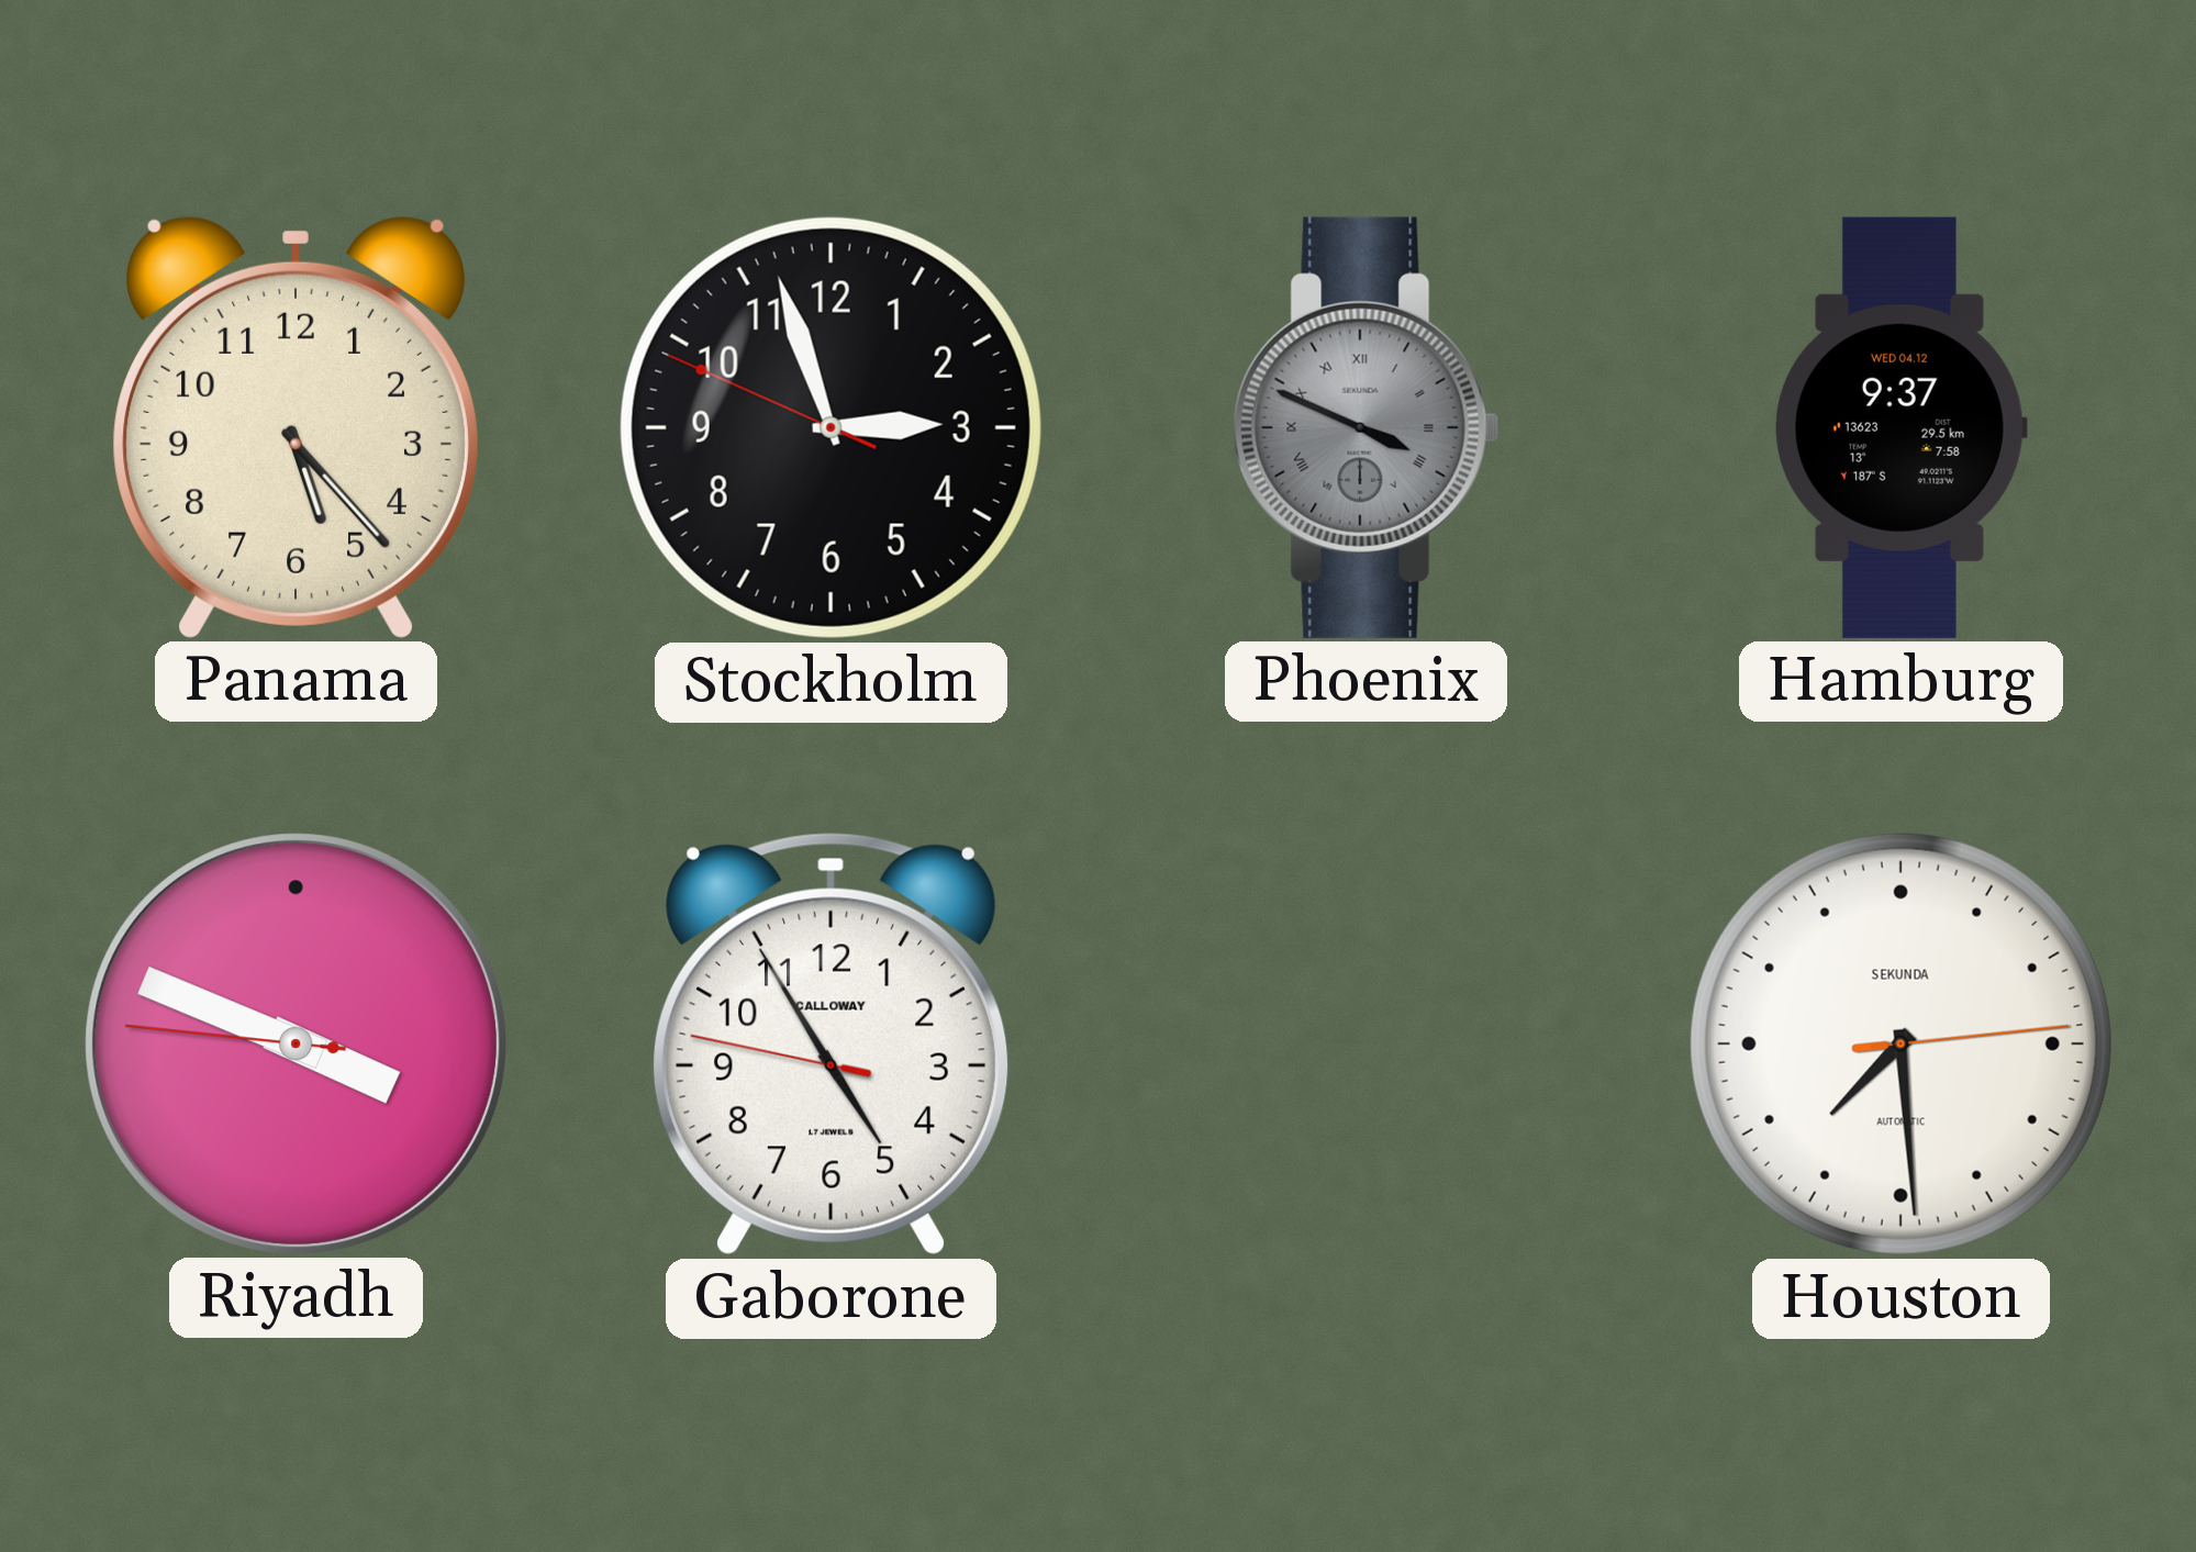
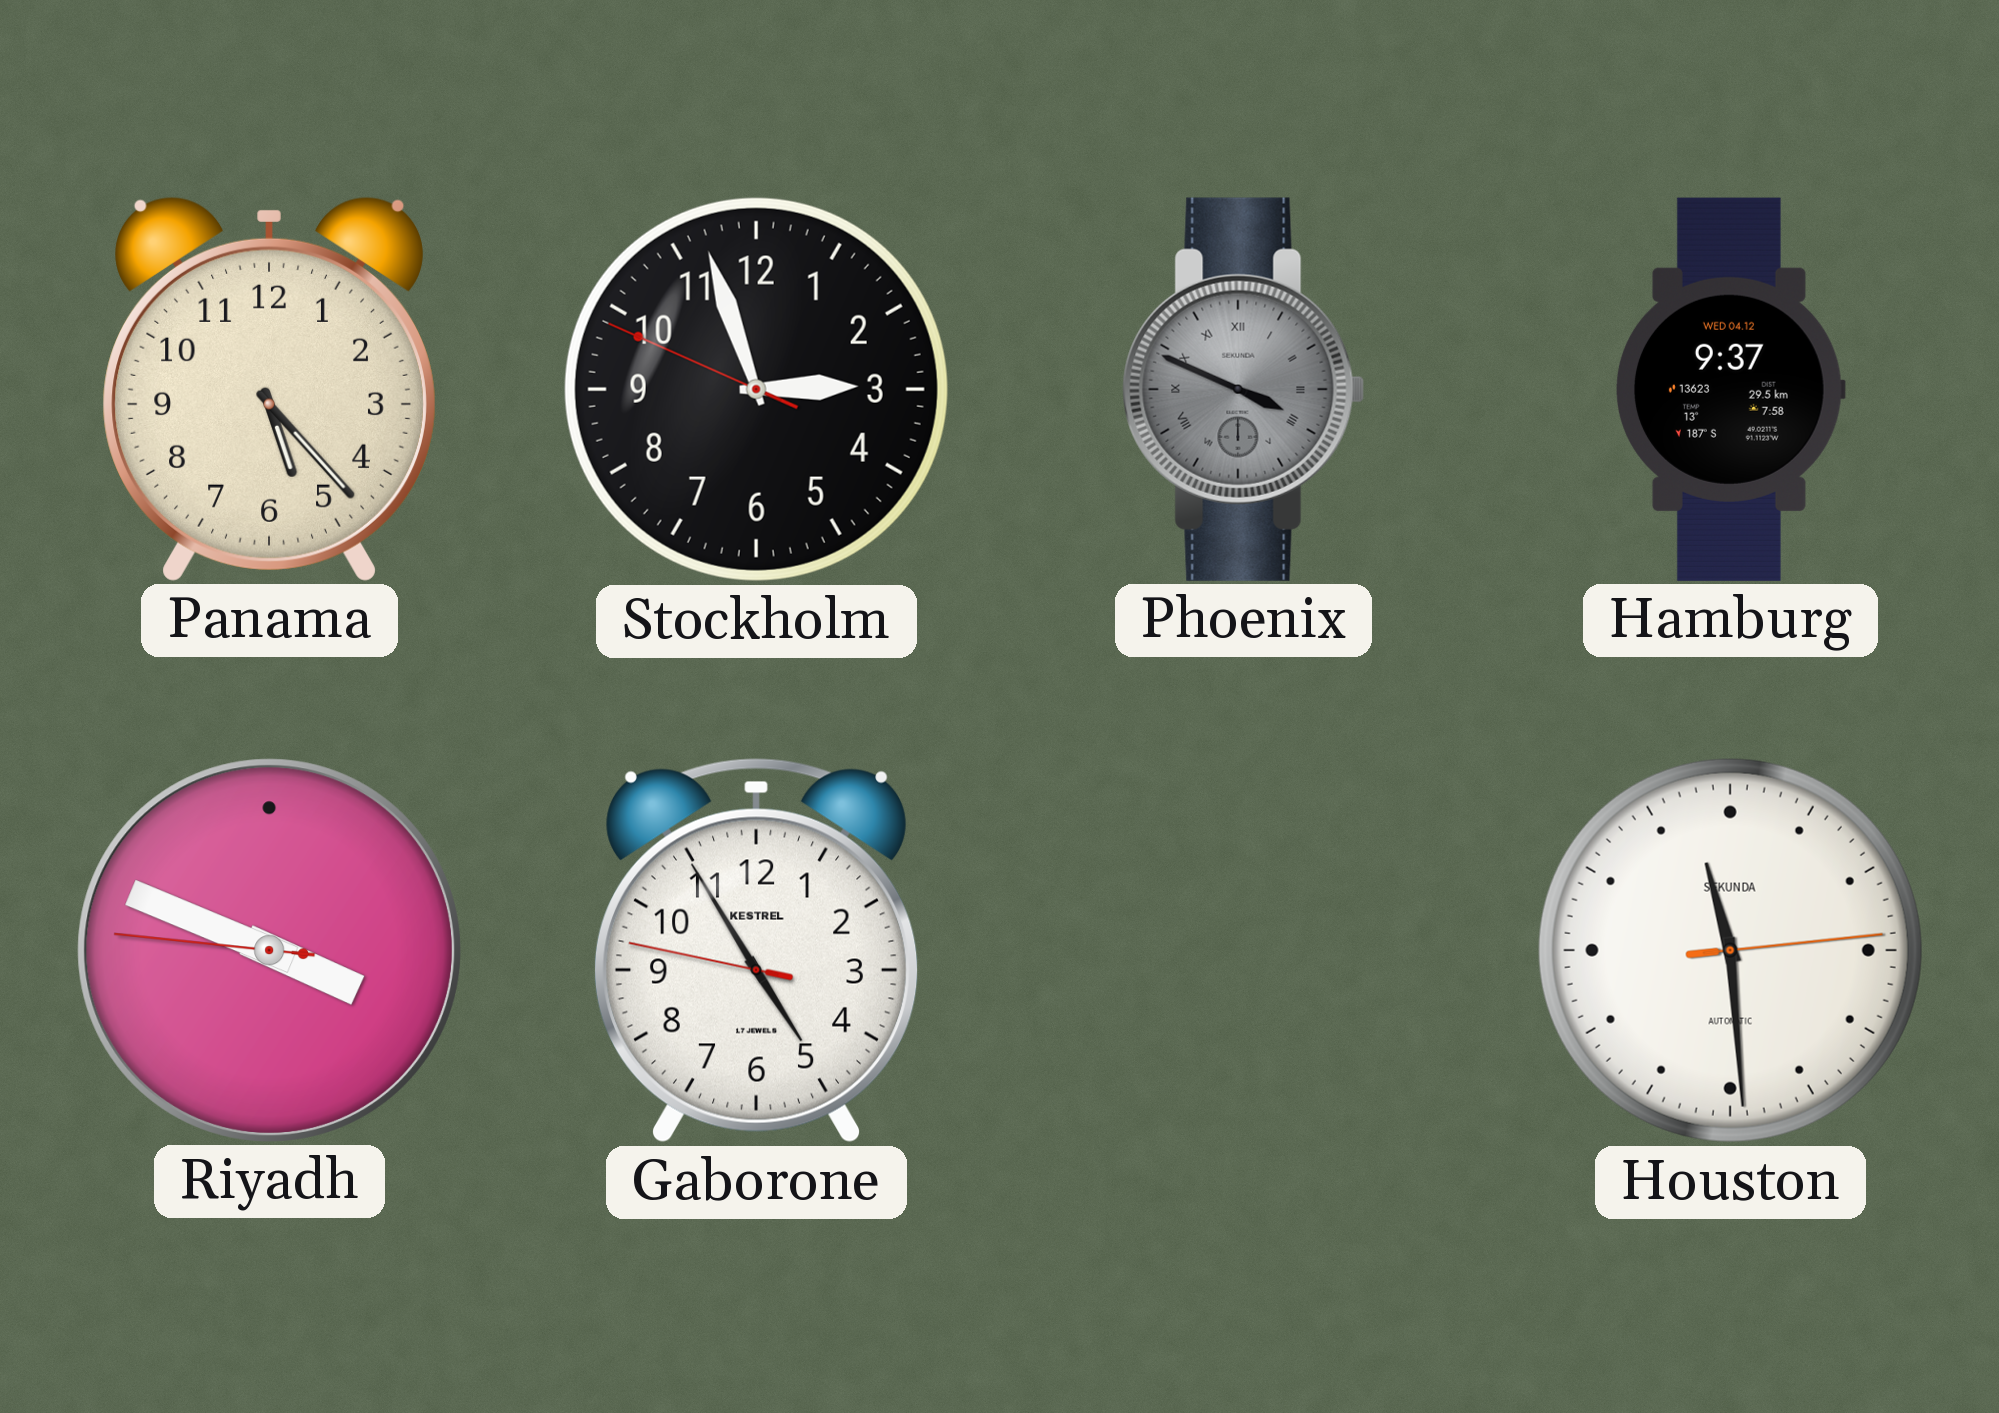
Gaborone brand: CALLOWAY -> KESTREL
Houston: 7:29 -> 11:29
